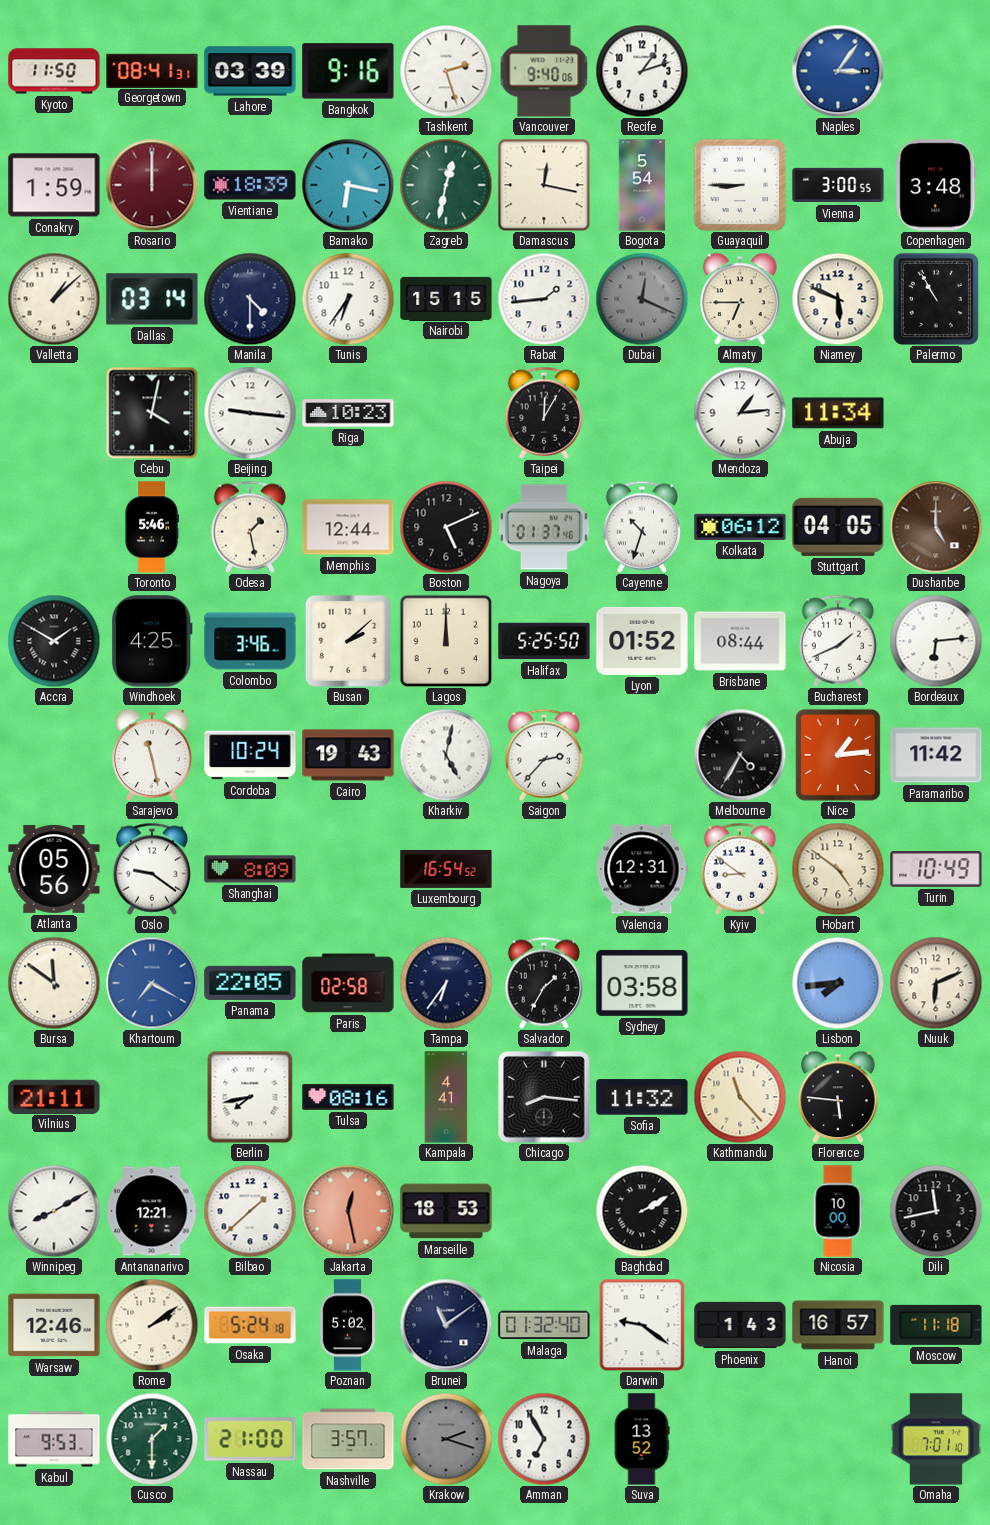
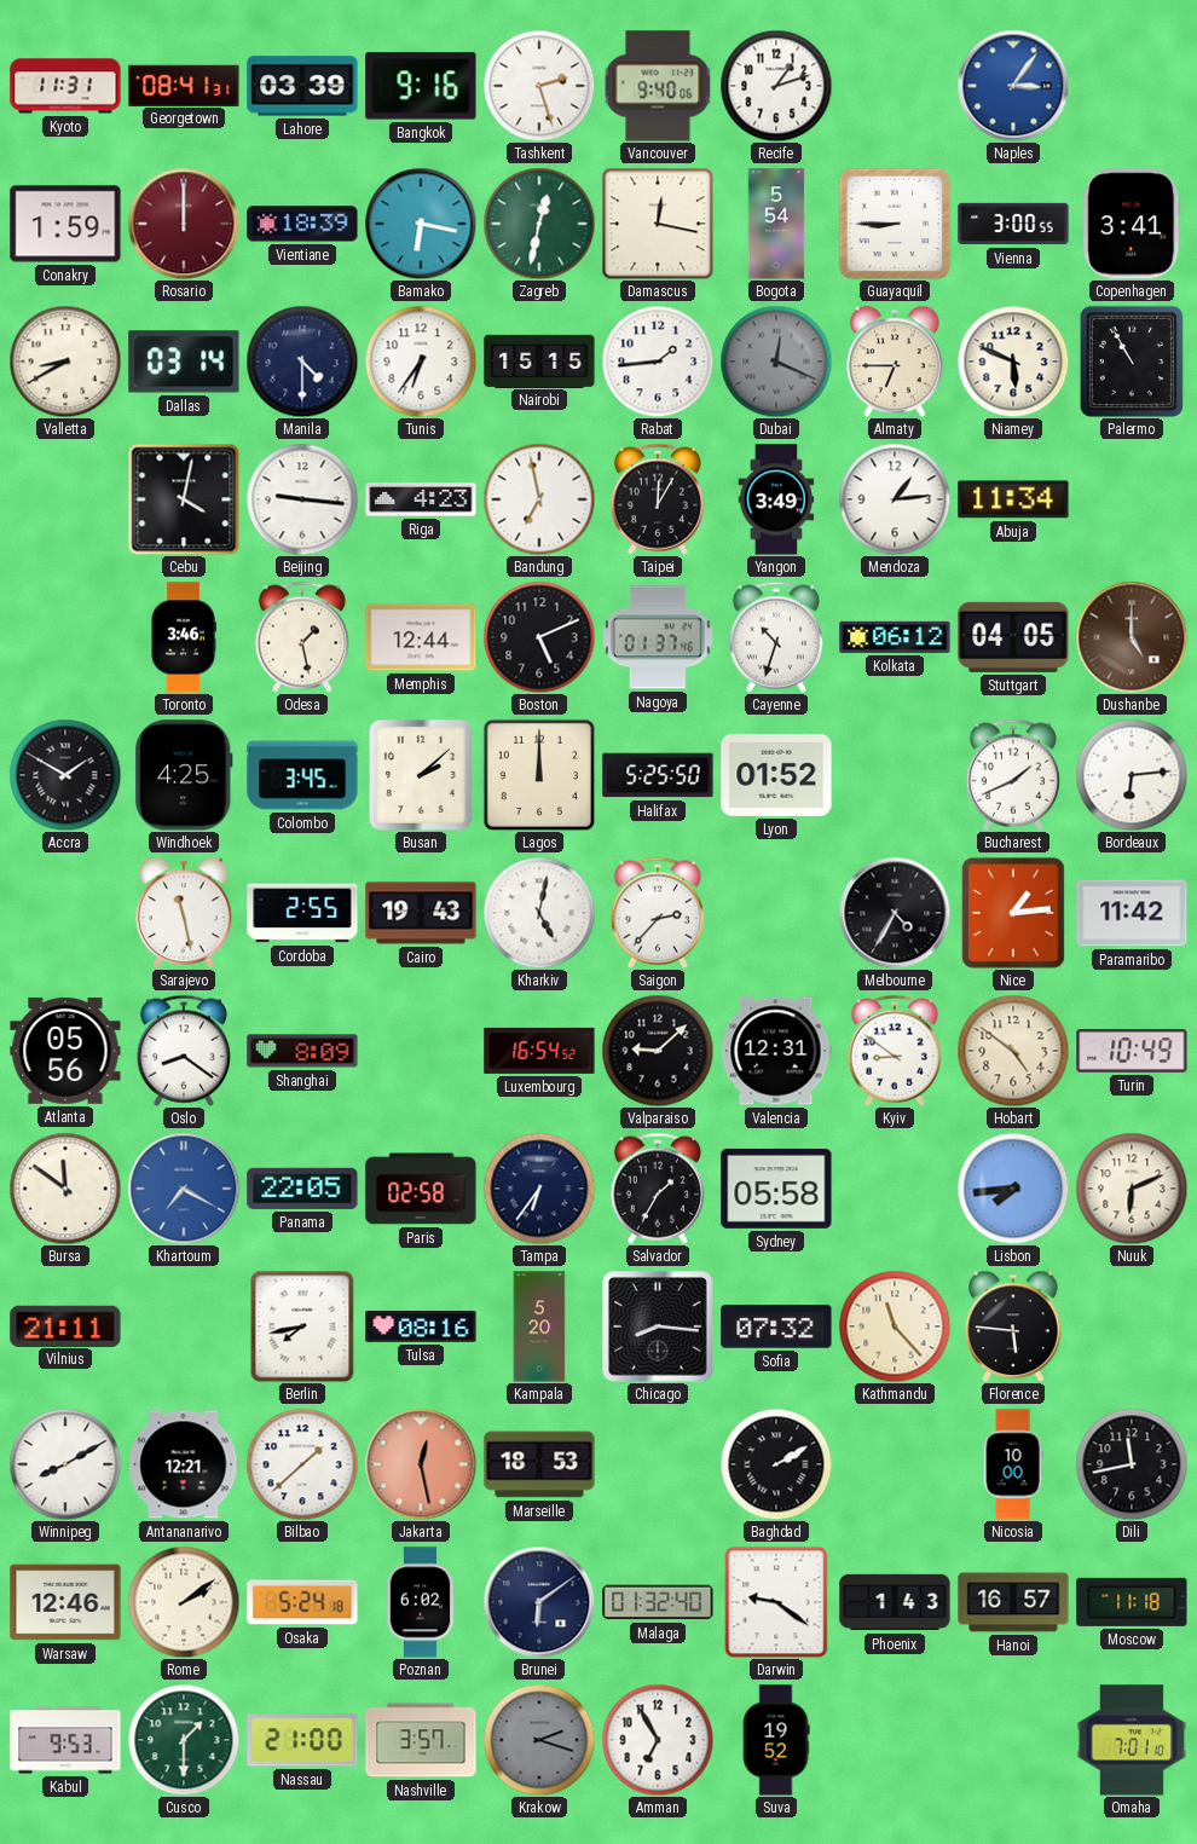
Kyoto: 11:50 -> 11:31
Copenhagen: 3:48 -> 3:41
Valletta: 1:08 -> 8:40
Riga: 10:23 -> 4:23
Bandung: none -> 6:58
Yangon: none -> 3:49
Toronto: 5:46 -> 3:46
Colombo: 3:46 -> 3:45
Brisbane: 08:44 -> none
Cordoba: 10:24 -> 2:55
Oslo: 9:21 -> 8:21
Valparaiso: none -> 9:08
Sydney: 03:58 -> 05:58
Kampala: 4:41 -> 5:20
Sofia: 11:32 -> 07:32
Poznan: 5:02 -> 6:02
Brunei: 11:09 -> 6:09
Suva: 13:52 -> 19:52
